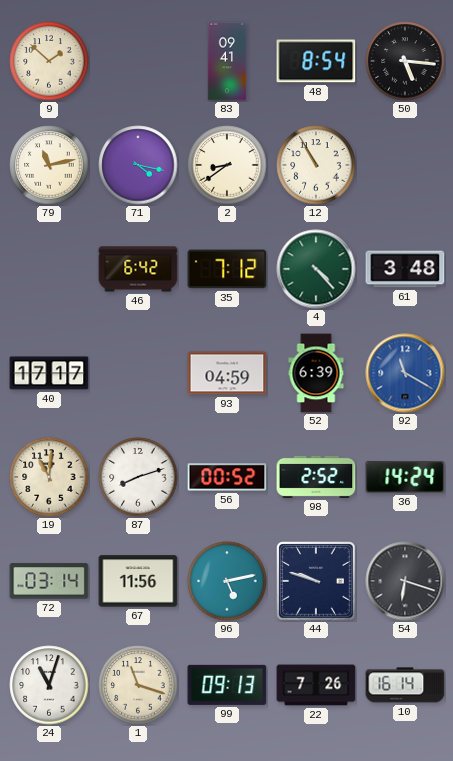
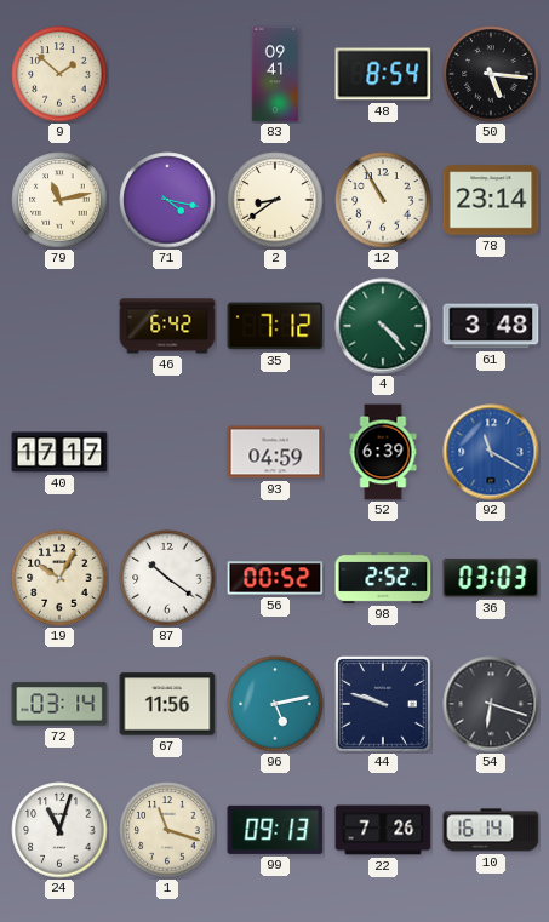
78: none -> 23:14
19: 11:01 -> 10:05
87: 8:12 -> 10:21
36: 14:24 -> 03:03
